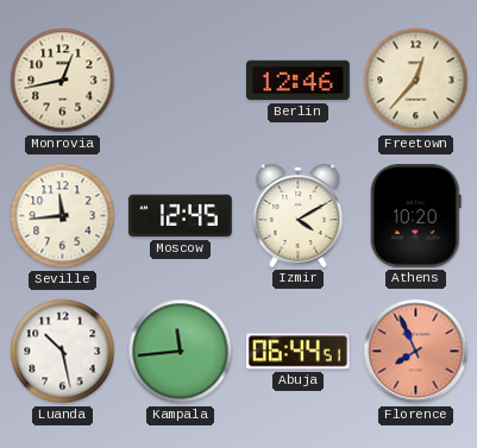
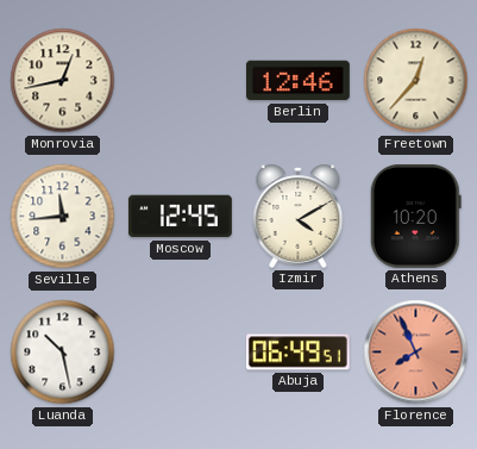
Kampala: 11:44 -> none
Abuja: 06:44 -> 06:49
